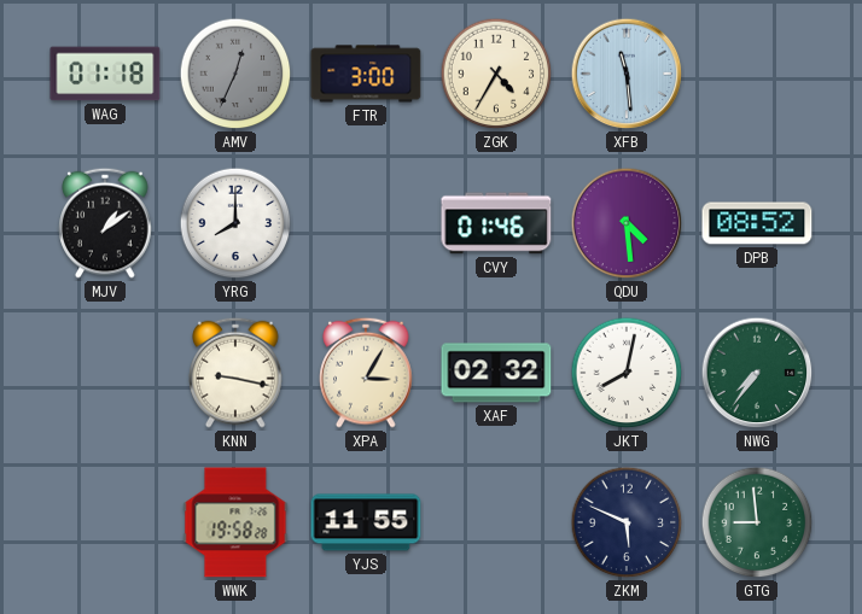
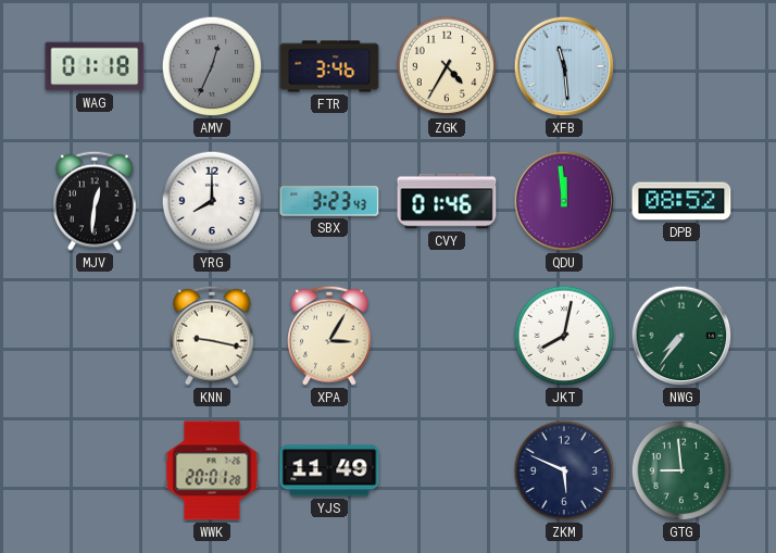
FTR: 3:00 -> 3:46
MJV: 1:09 -> 12:31
SBX: none -> 3:23
QDU: 4:29 -> 11:59
XAF: 02:32 -> none
WWK: 19:58 -> 20:01
YJS: 11:55 -> 11:49
